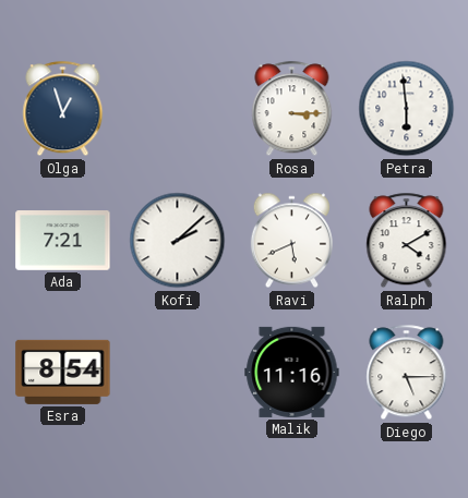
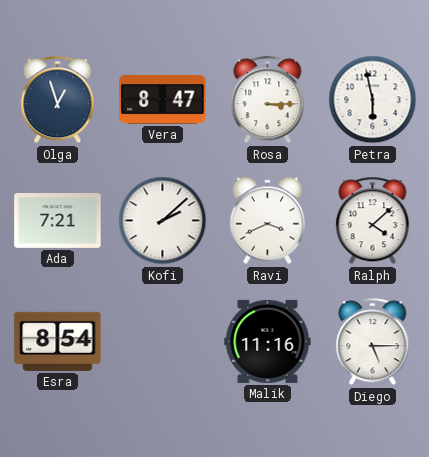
Vera: none -> 8:47
Petra: 5:59 -> 5:58
Ravi: 5:41 -> 3:41
Ralph: 4:10 -> 4:08
